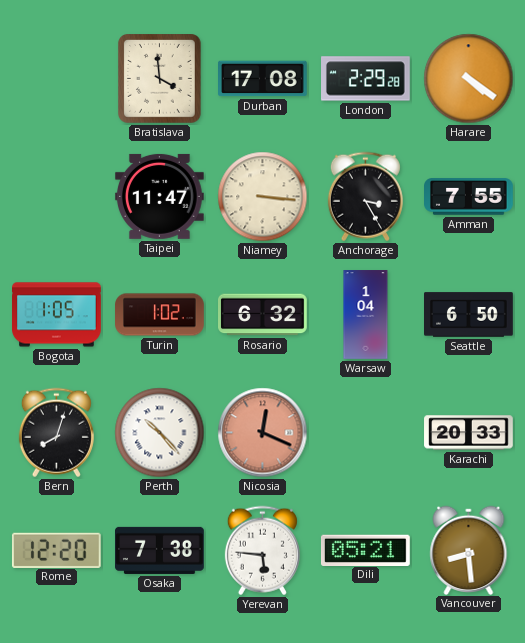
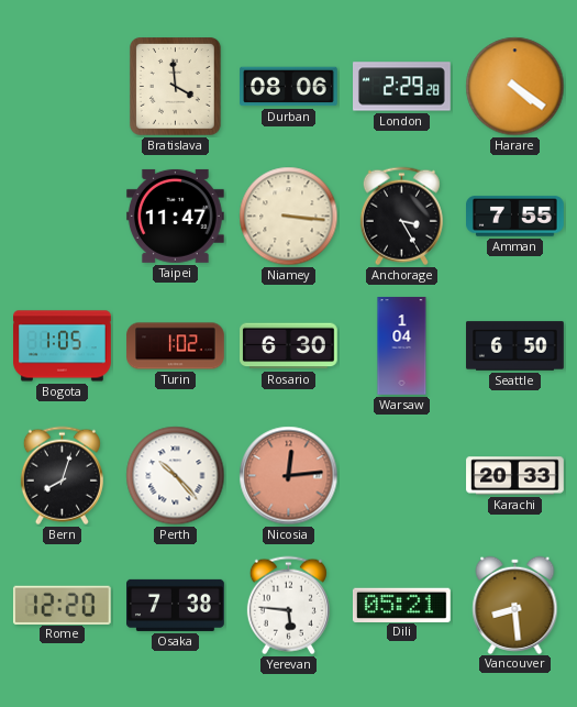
Durban: 17:08 -> 08:06
Rosario: 6:32 -> 6:30
Nicosia: 12:19 -> 12:14
